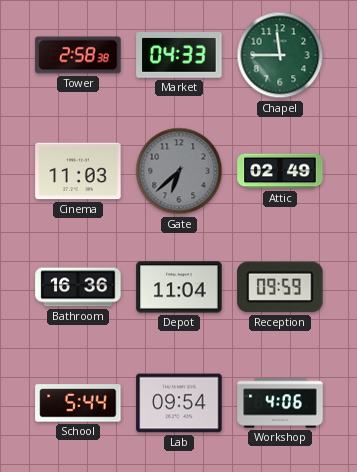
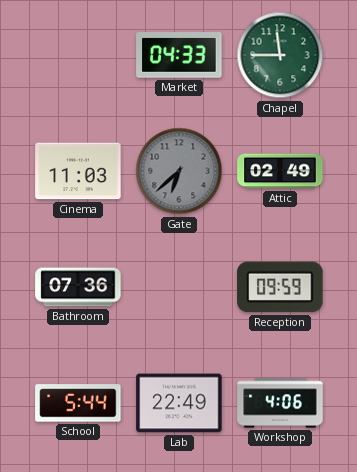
Tower: 2:58 -> none
Bathroom: 16:36 -> 07:36
Depot: 11:04 -> none
Lab: 09:54 -> 22:49
